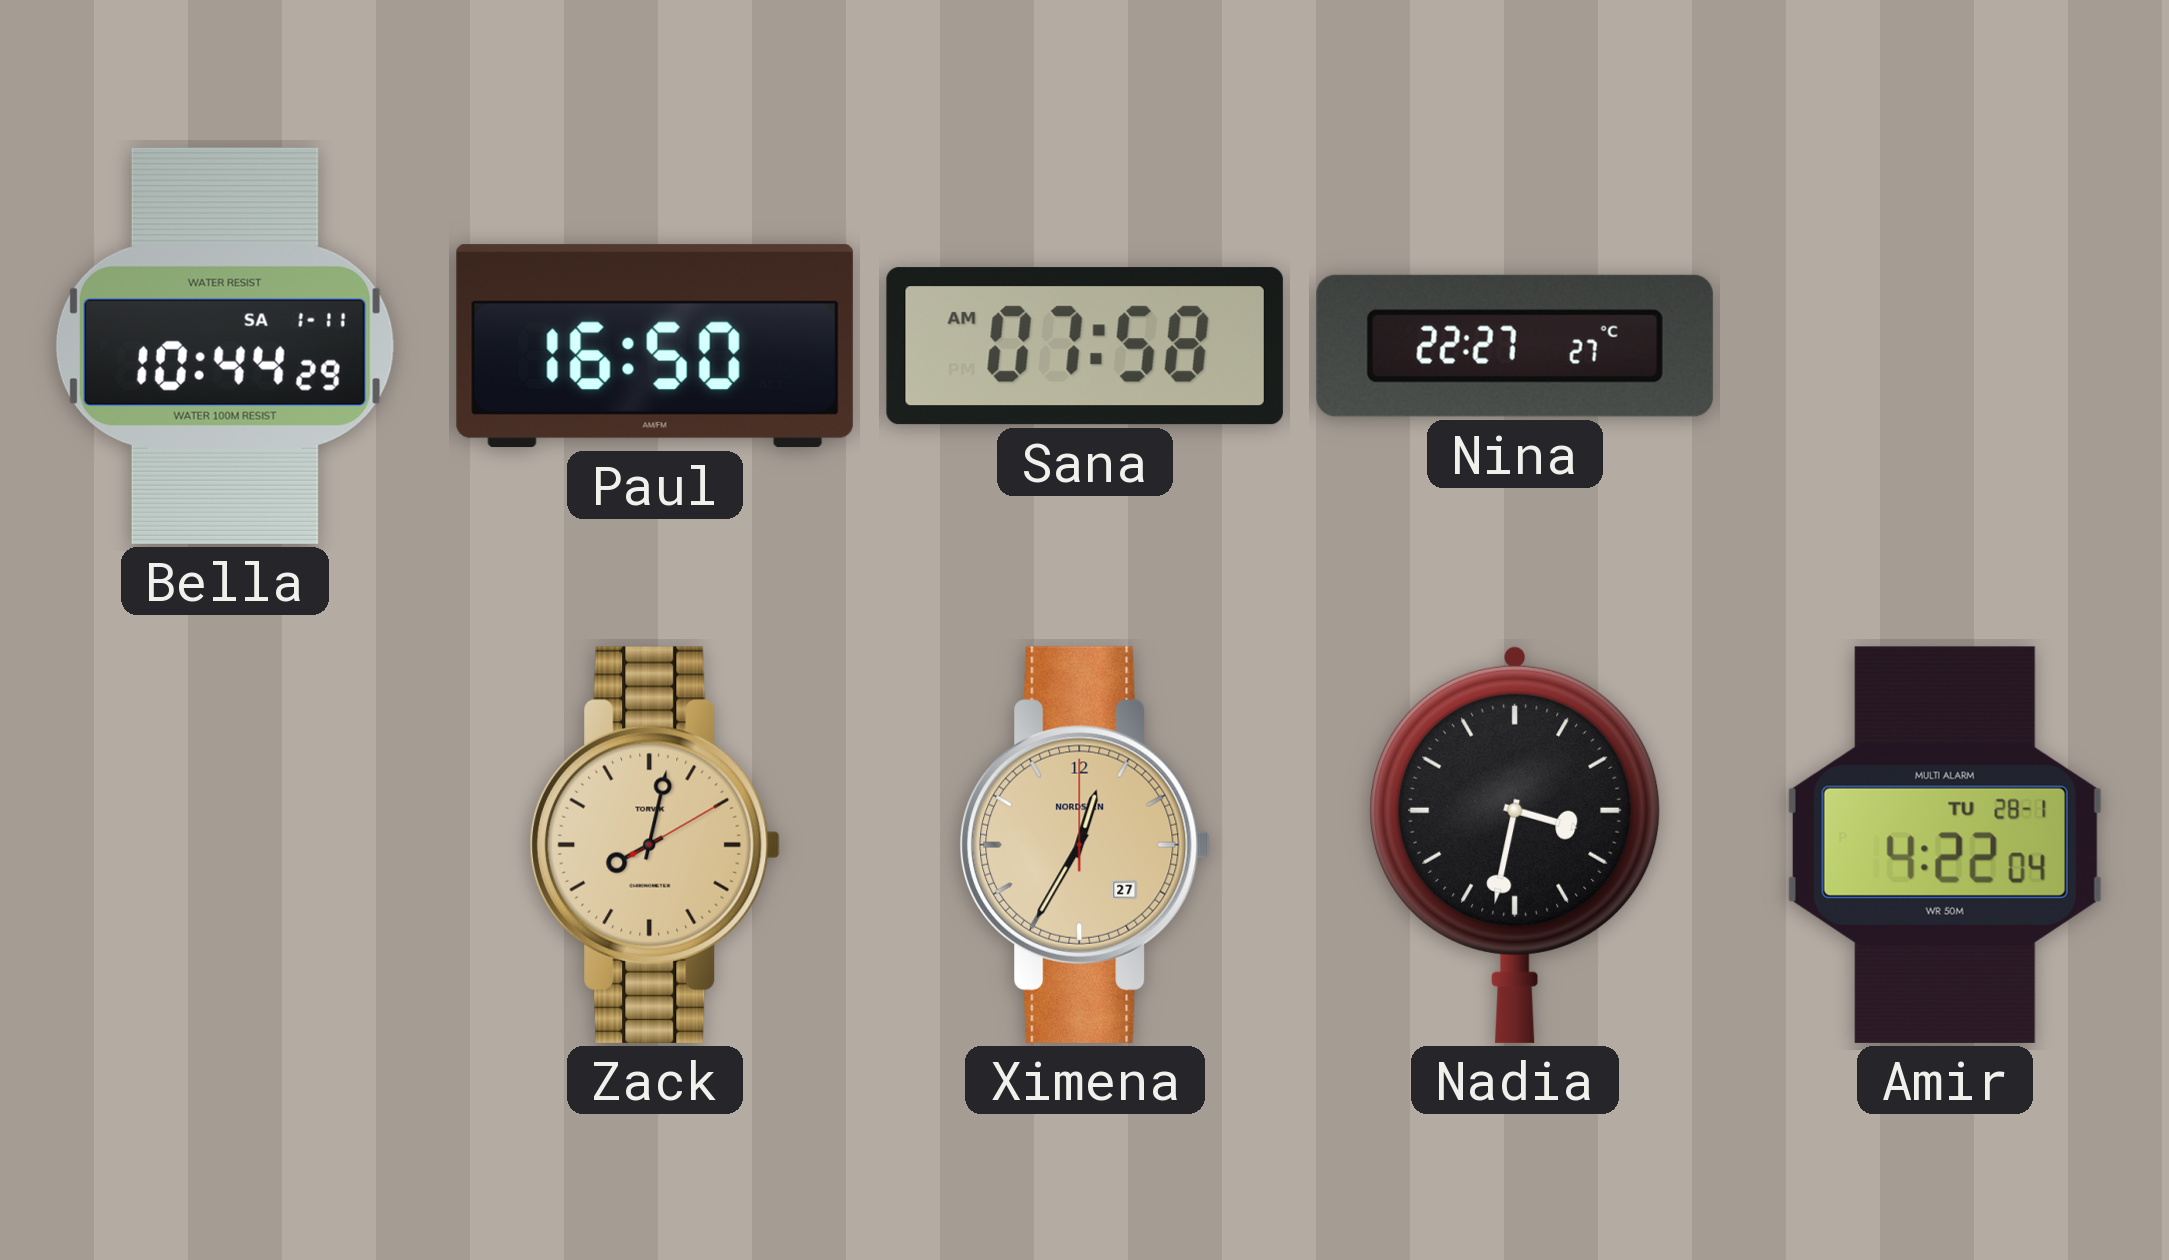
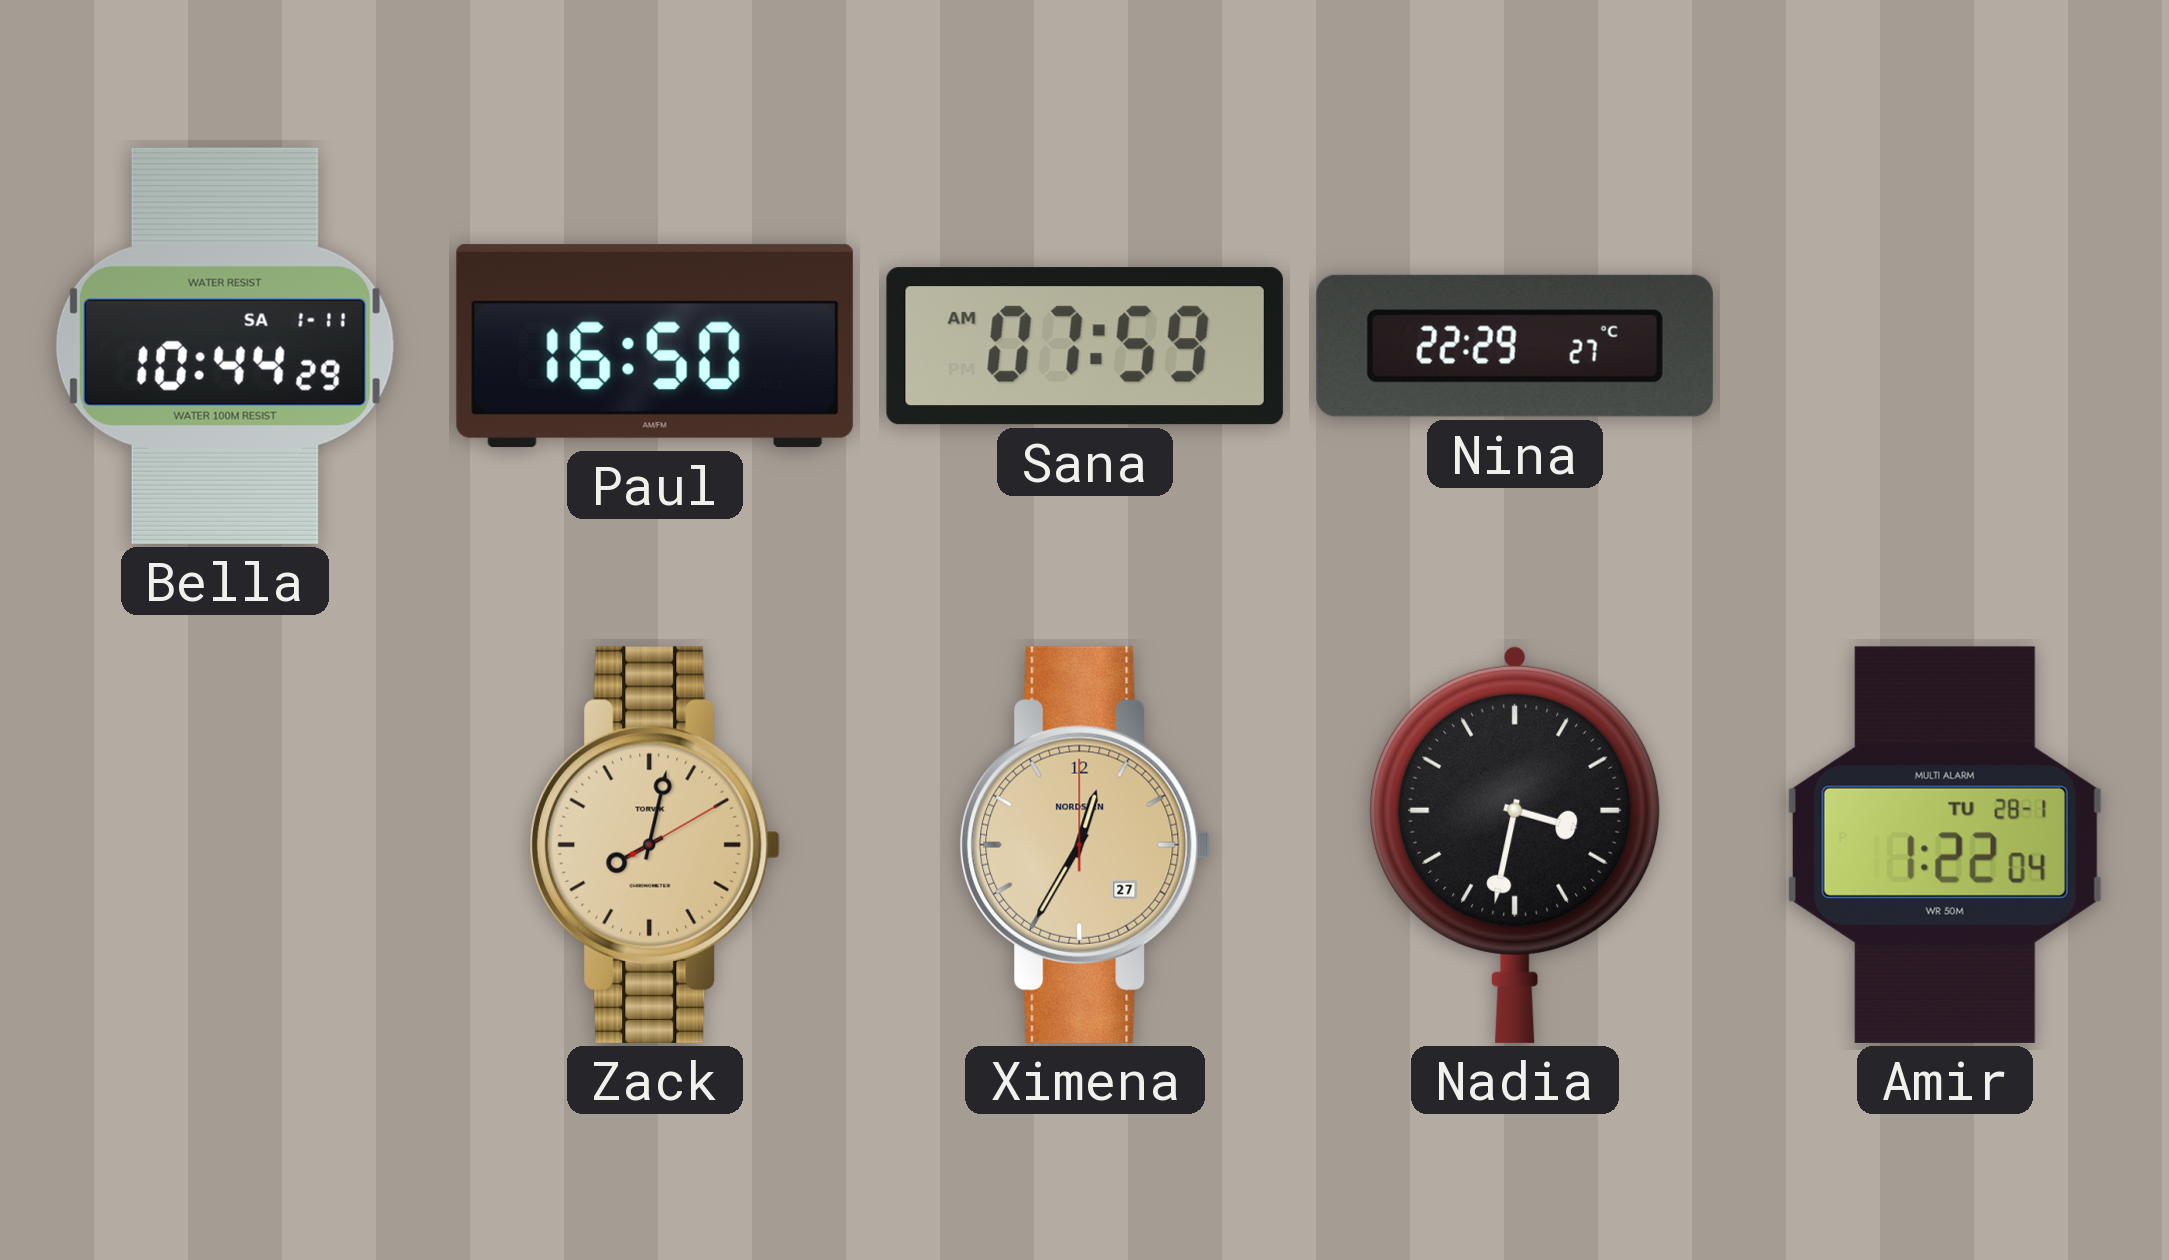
Sana: 07:58 -> 07:59
Nina: 22:27 -> 22:29
Amir: 4:22 -> 1:22
